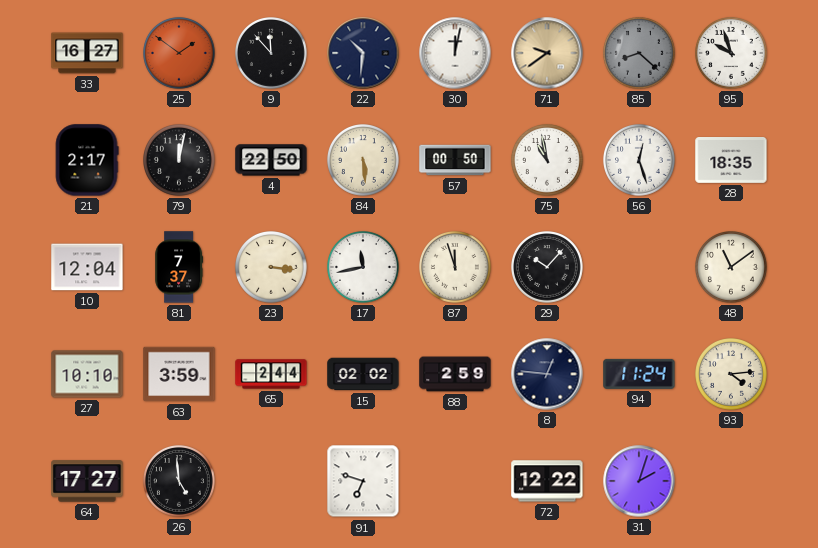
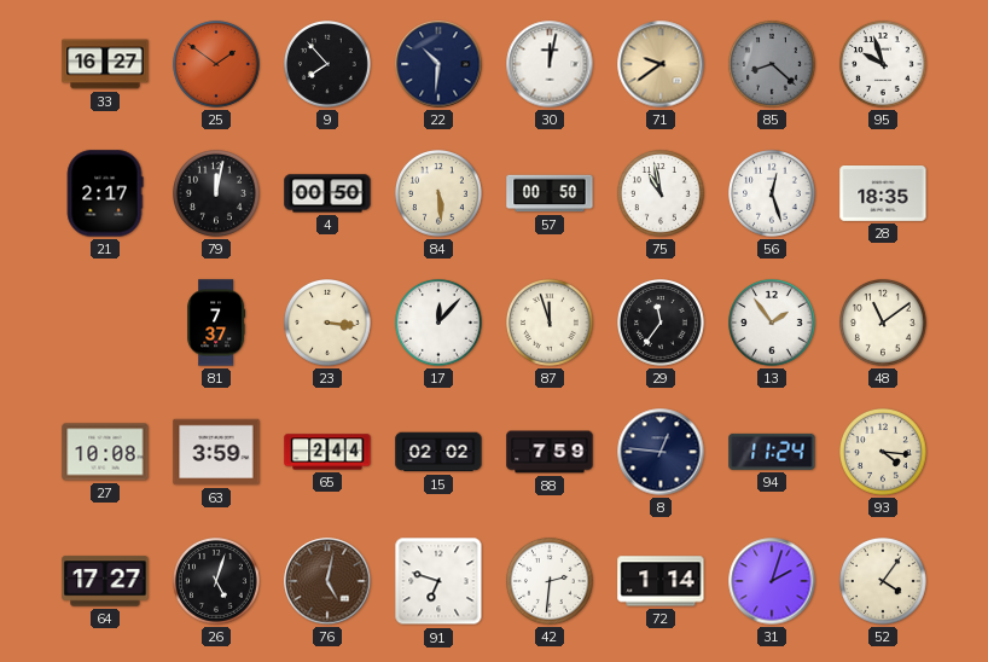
9: 11:53 -> 7:53
4: 22:50 -> 00:50
10: 12:04 -> none
17: 11:43 -> 12:07
29: 10:07 -> 11:36
13: none -> 1:54
27: 10:10 -> 10:08
88: 2:59 -> 7:59
93: 4:14 -> 4:16
26: 4:59 -> 5:03
76: none -> 5:02
42: none -> 2:31
72: 12:22 -> 1:14
52: none -> 4:06
